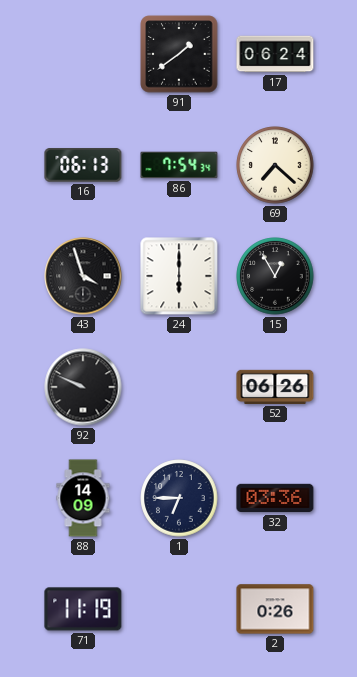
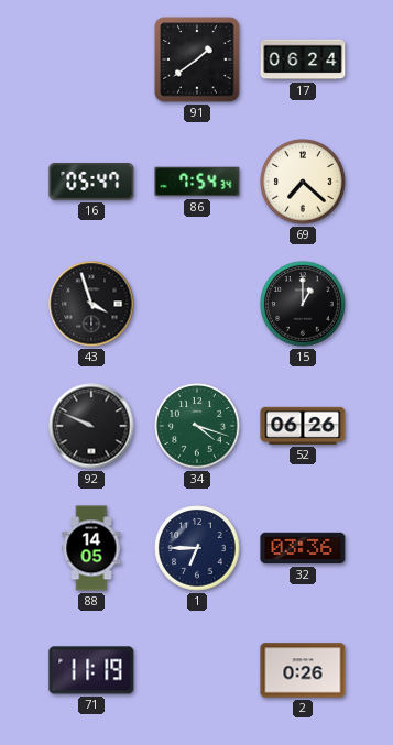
16: 06:13 -> 05:47
24: 6:00 -> none
15: 12:55 -> 1:00
34: none -> 4:18
88: 14:09 -> 14:05
